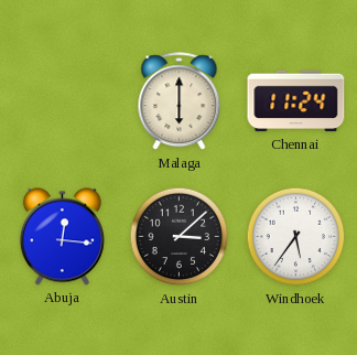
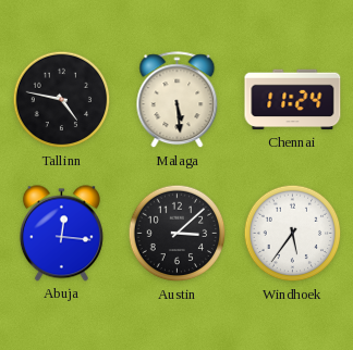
Tallinn: none -> 4:47
Malaga: 6:00 -> 5:29
